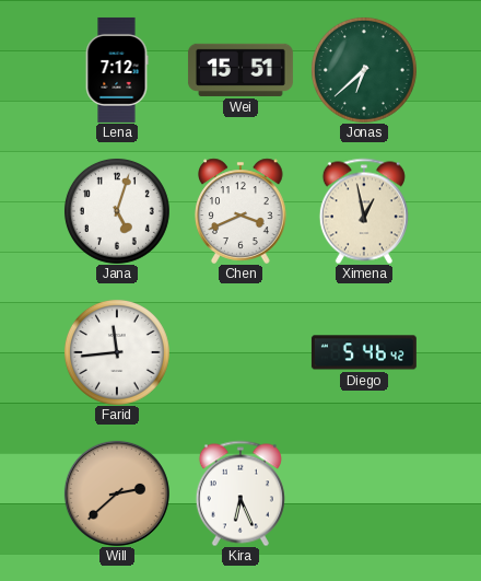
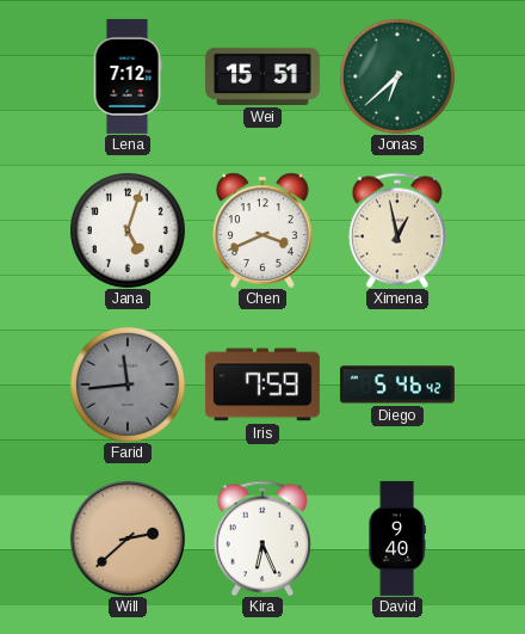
Farid dial: white -> grey
Iris: none -> 7:59
David: none -> 9:40
